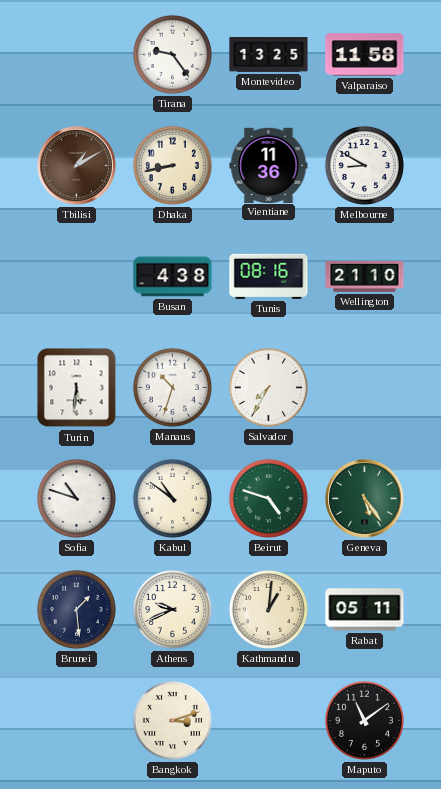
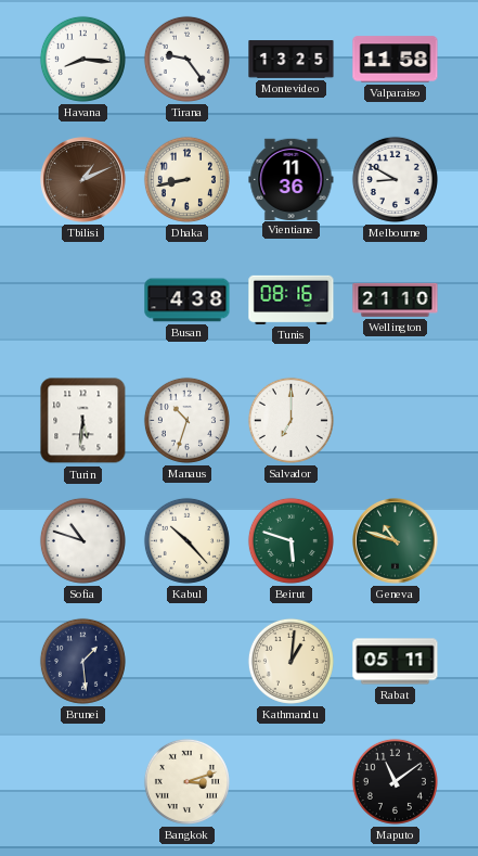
Havana: none -> 8:16
Tbilisi: 1:10 -> 1:11
Salvador: 7:35 -> 7:00
Kabul: 10:51 -> 10:23
Beirut: 4:48 -> 5:48
Geneva: 5:24 -> 10:48
Athens: 9:41 -> none
